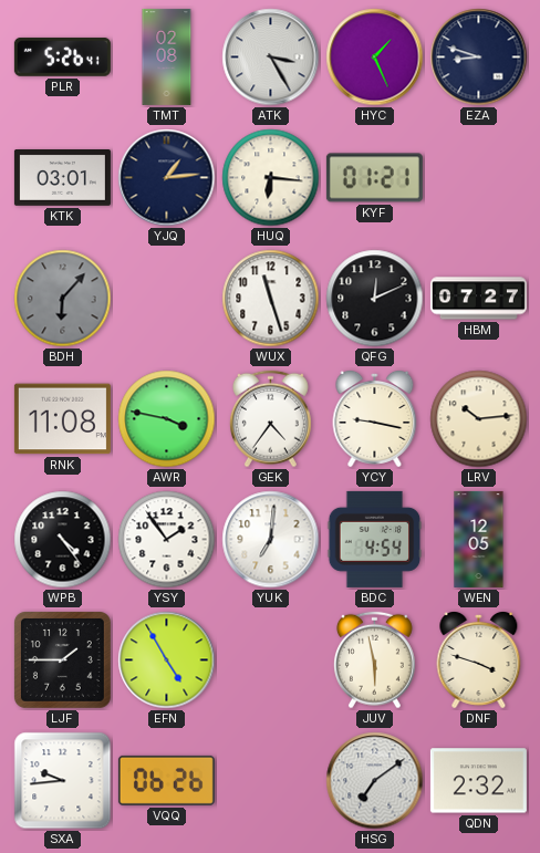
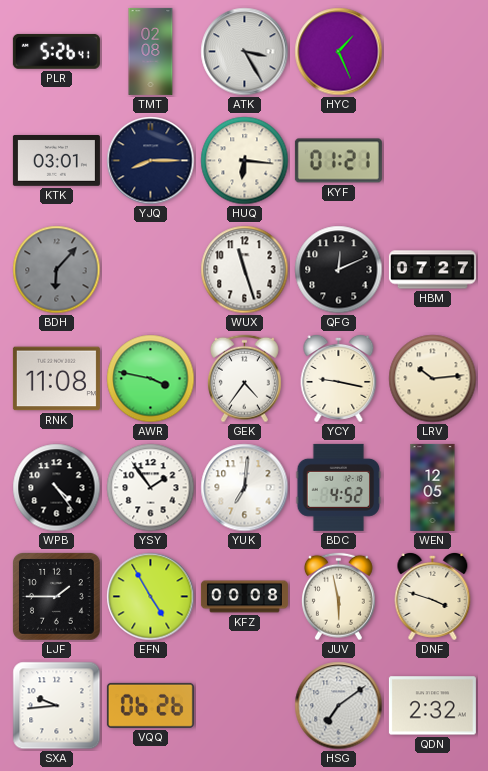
EZA: 8:48 -> none
YJQ: 1:14 -> 8:15
BDC: 4:54 -> 4:52
KFZ: none -> 00:08
